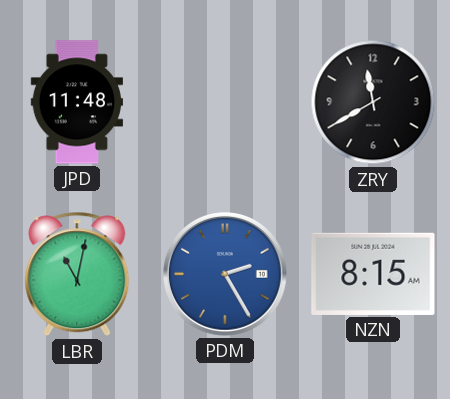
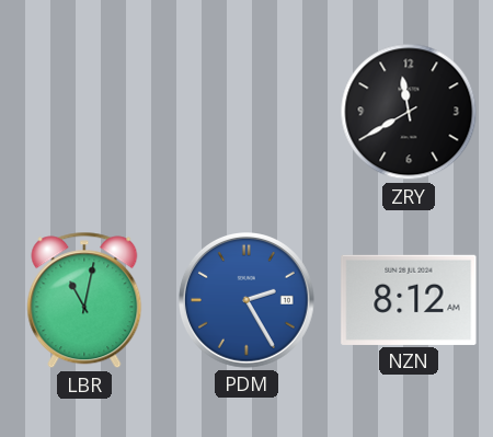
JPD: 11:48 -> none
NZN: 8:15 -> 8:12
